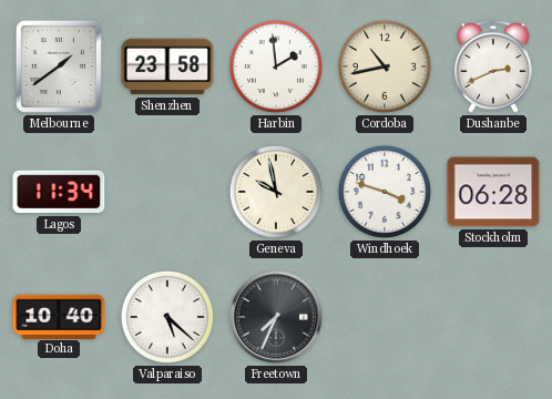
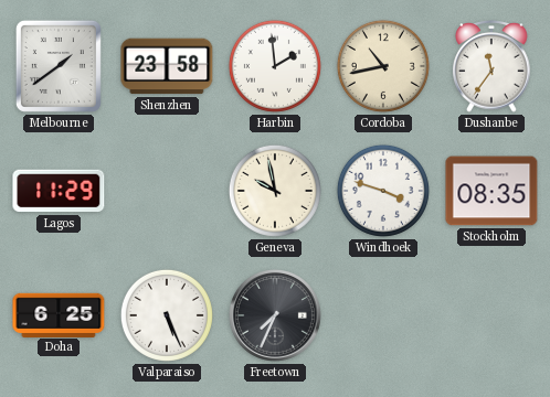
Dushanbe: 2:41 -> 11:36
Lagos: 11:34 -> 11:29
Stockholm: 06:28 -> 08:35
Doha: 10:40 -> 6:25
Valparaiso: 5:22 -> 5:26
